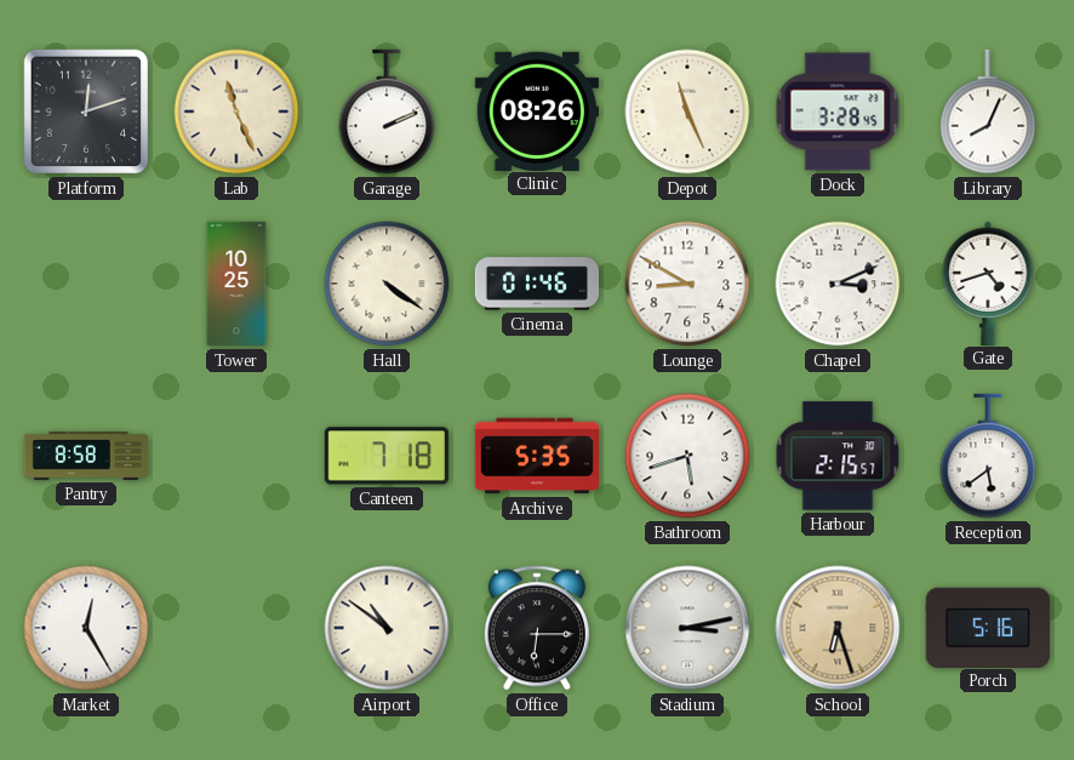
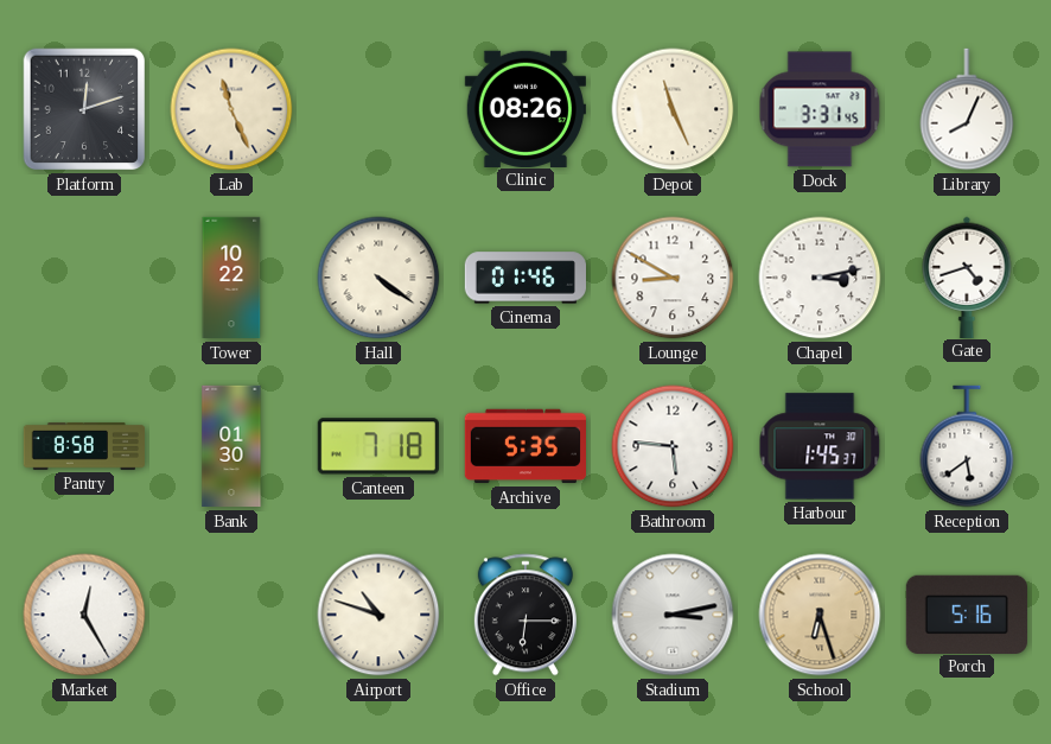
Garage: 2:11 -> none
Dock: 3:28 -> 3:31
Tower: 10:25 -> 10:22
Chapel: 3:11 -> 3:13
Bank: none -> 01:30
Bathroom: 5:42 -> 5:46
Harbour: 2:15 -> 1:45
Airport: 10:51 -> 10:48
